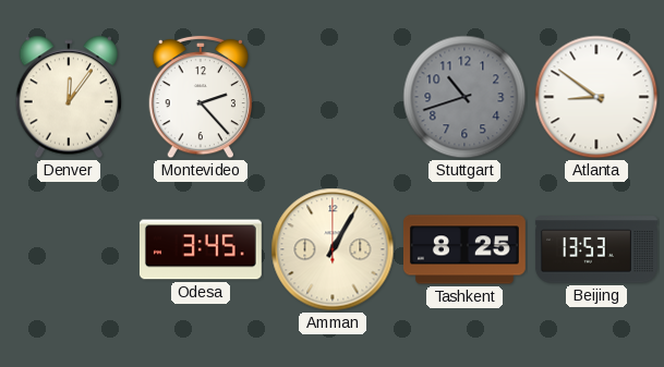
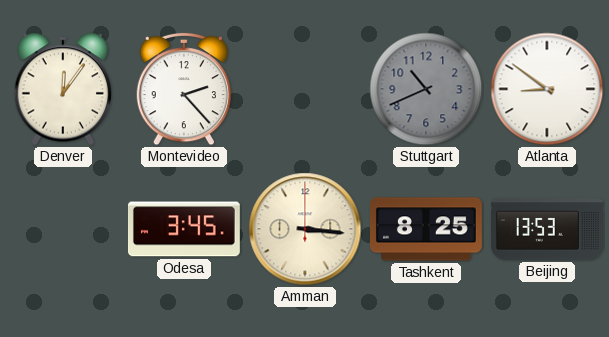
Stuttgart: 10:42 -> 10:41
Amman: 1:05 -> 3:16
